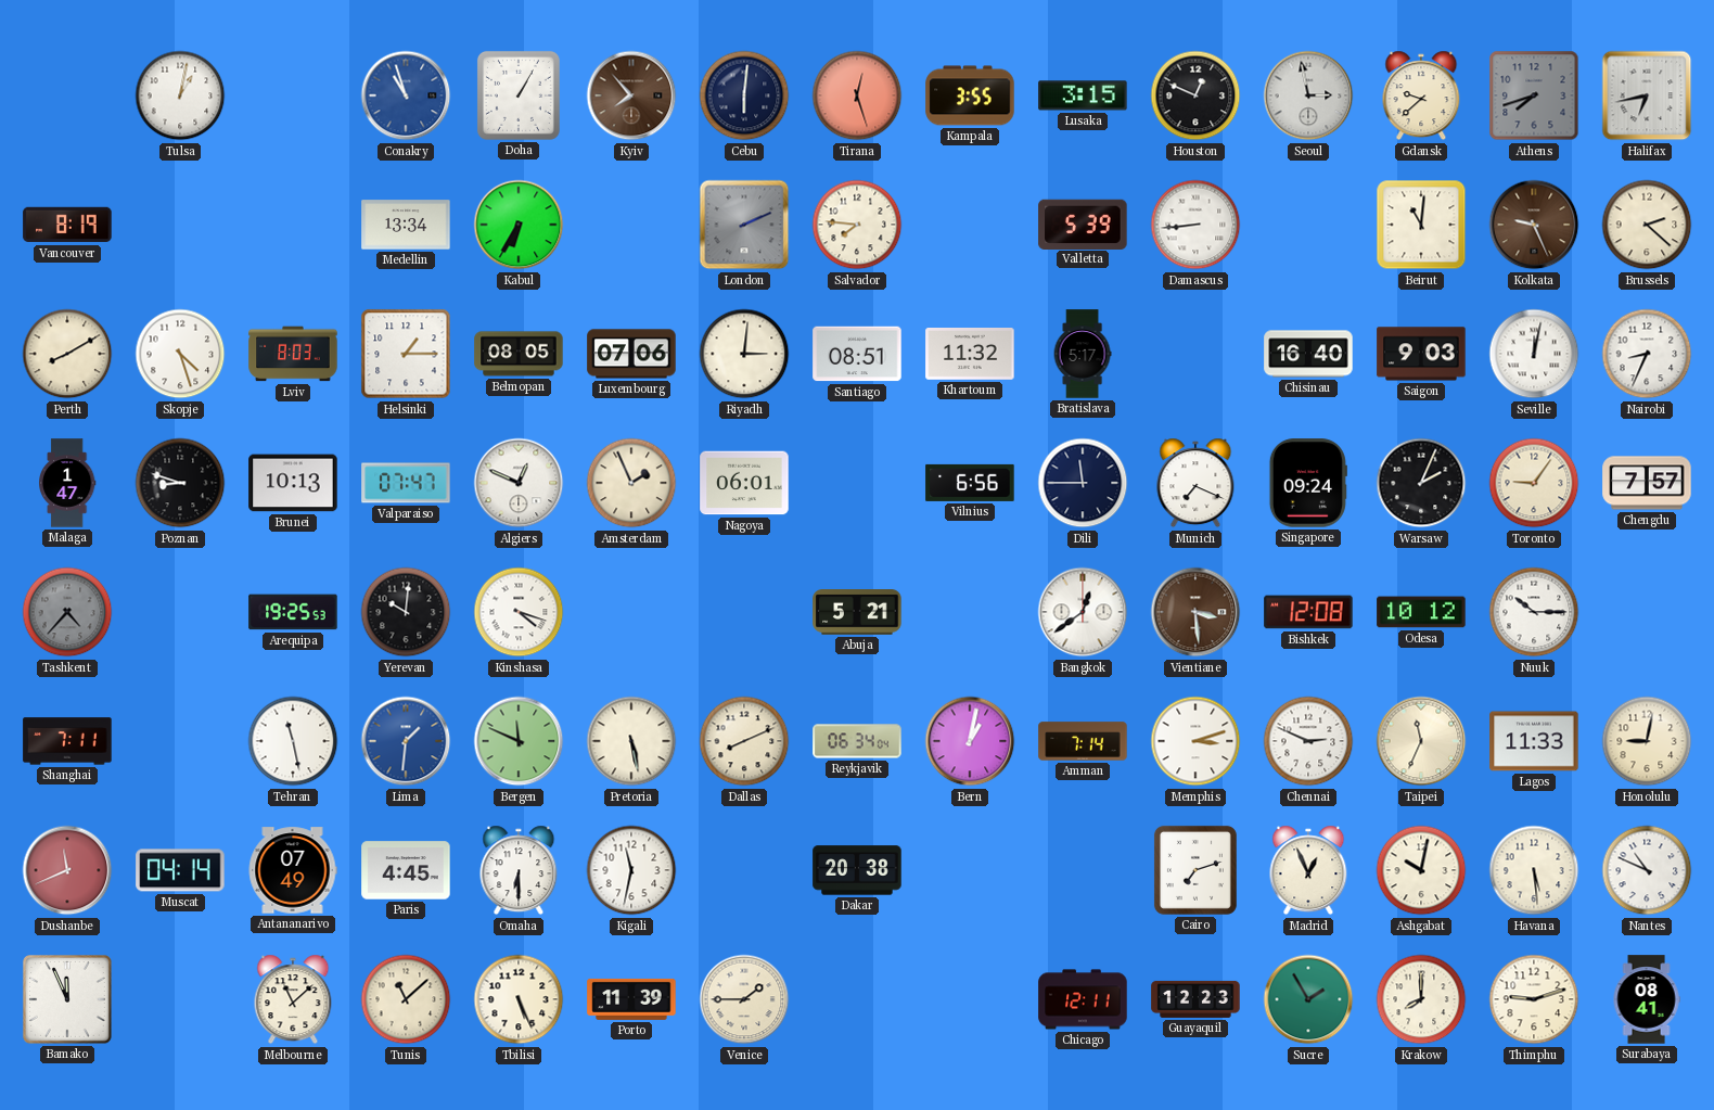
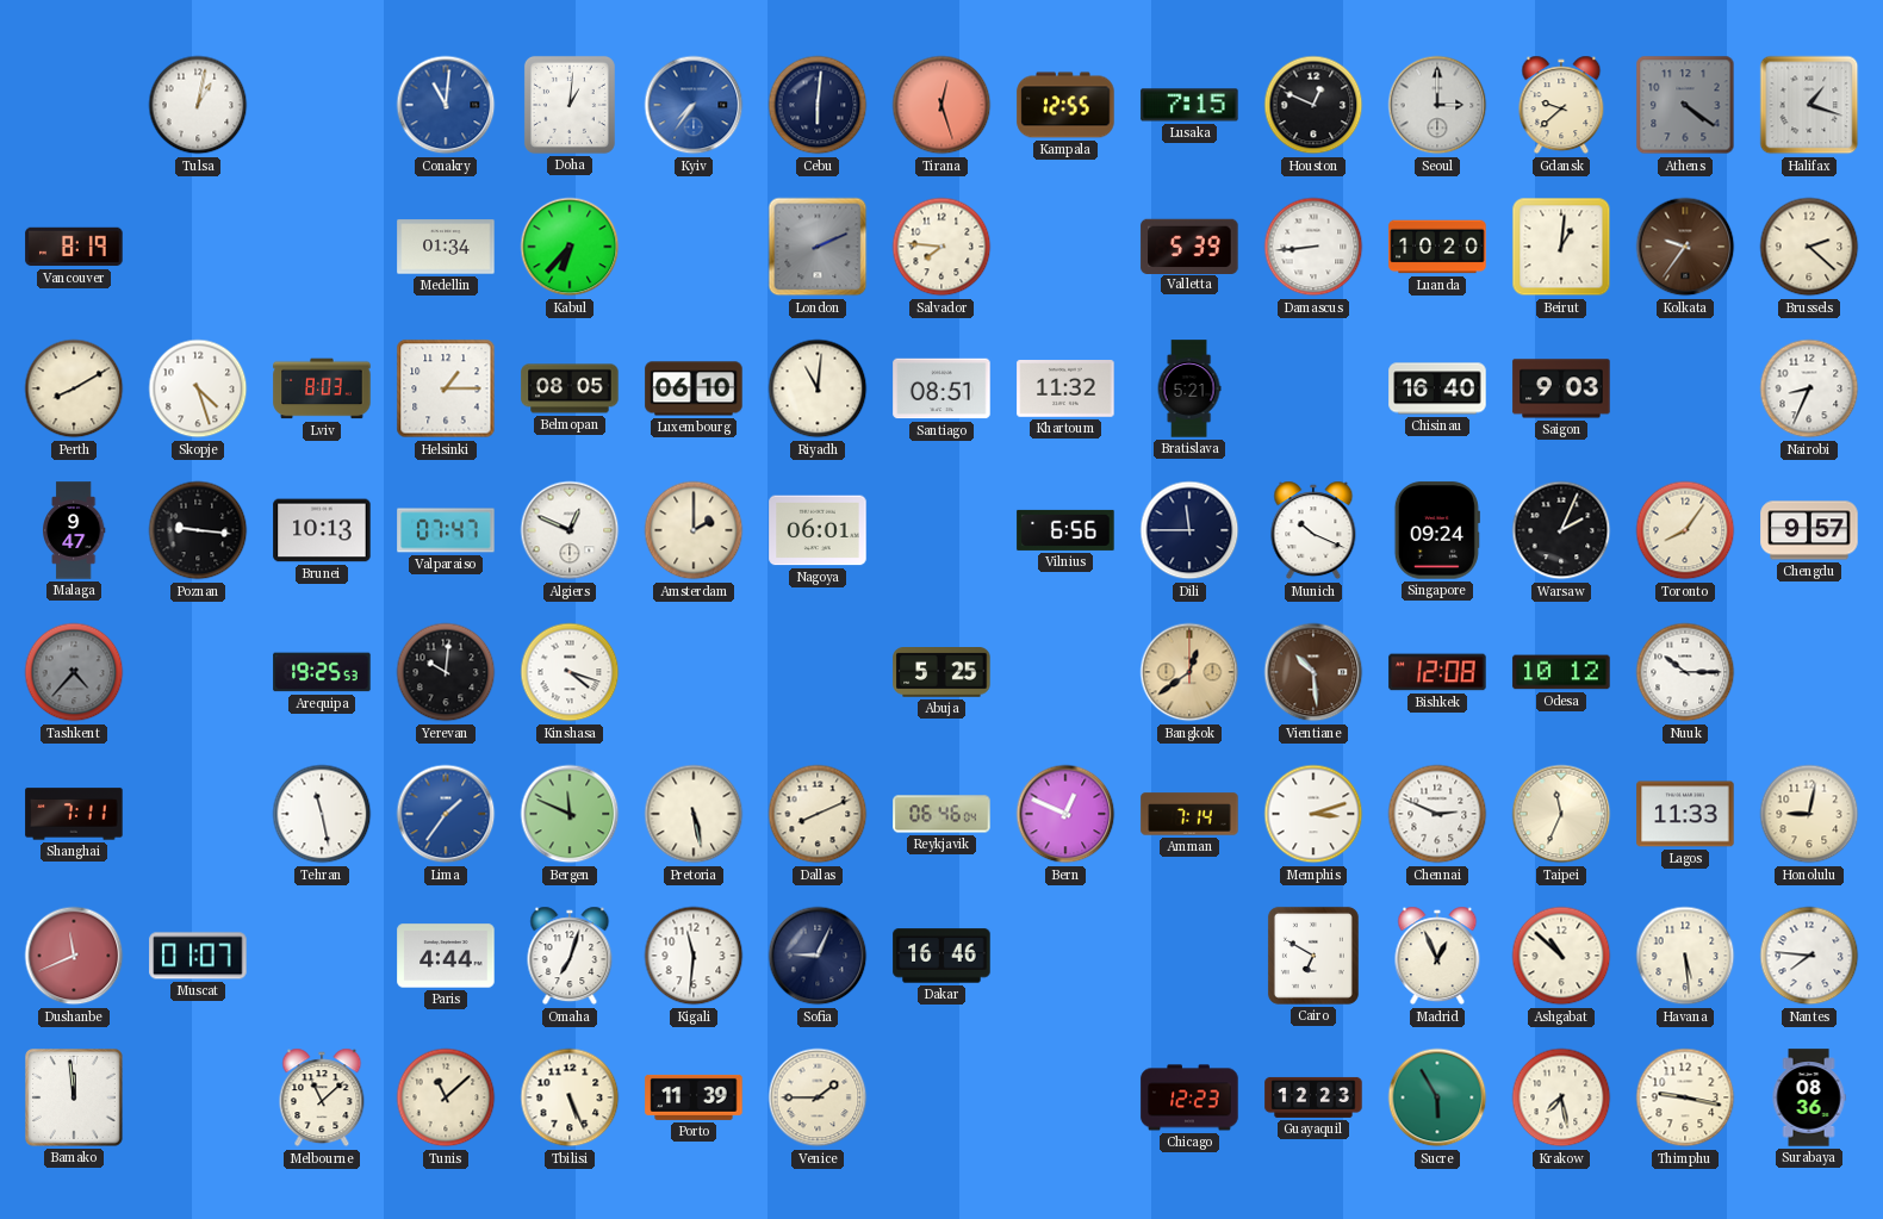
Conakry: 10:57 -> 11:01
Doha: 1:05 -> 1:01
Kyiv: 7:53 -> 7:36
Kyiv dial: brown -> blue
Kampala: 3:55 -> 12:55
Lusaka: 3:15 -> 7:15
Seoul: 2:58 -> 3:00
Athens: 7:42 -> 4:21
Halifax: 6:43 -> 1:18
Medellin: 13:34 -> 01:34
Kabul: 6:35 -> 6:37
Luanda: none -> 10:20
Beirut: 11:01 -> 1:01
Kolkata: 9:26 -> 9:36
Luxembourg: 07:06 -> 06:10
Riyadh: 3:01 -> 11:01
Bratislava: 5:17 -> 5:21
Seville: 12:02 -> none
Malaga: 1:47 -> 9:47
Poznan: 8:48 -> 9:16
Amsterdam: 1:56 -> 2:00
Munich: 7:19 -> 10:19
Toronto: 9:06 -> 8:06
Chengdu: 7:57 -> 9:57
Abuja: 5:21 -> 5:25
Bangkok dial: white -> champagne
Vientiane: 3:29 -> 10:29
Lima: 1:31 -> 1:36
Reykjavik: 06:34 -> 06:46
Bern: 1:02 -> 12:49
Muscat: 04:14 -> 01:07
Antananarivo: 07:49 -> none
Paris: 4:45 -> 4:44
Omaha: 6:30 -> 7:03
Kigali: 11:32 -> 11:31
Sofia: none -> 9:04
Dakar: 20:38 -> 16:46
Cairo: 7:12 -> 6:50
Ashgabat: 10:02 -> 10:52
Nantes: 10:49 -> 7:46
Bamako: 11:56 -> 11:59
Chicago: 12:11 -> 12:23
Sucre: 1:55 -> 5:55
Krakow: 8:00 -> 7:28
Thimphu: 9:12 -> 9:17
Surabaya: 08:41 -> 08:36
